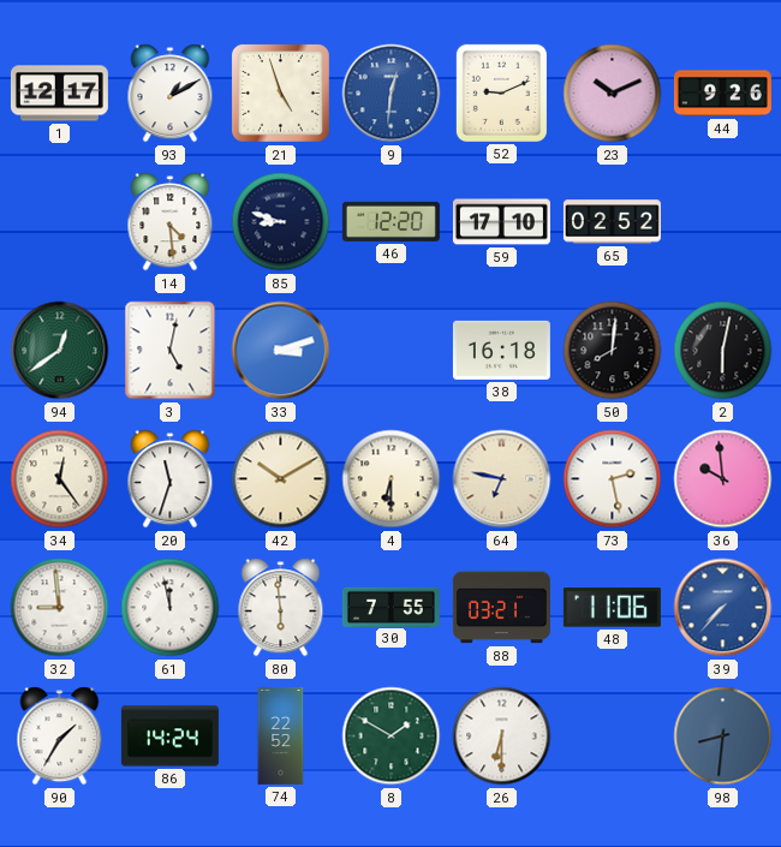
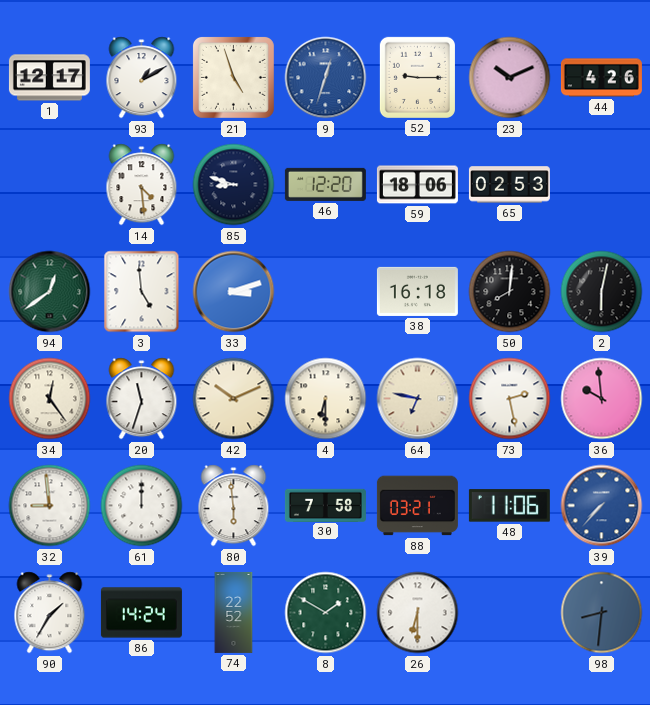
9: 12:31 -> 12:33
52: 9:11 -> 9:15
44: 9:26 -> 4:26
59: 17:10 -> 18:06
65: 02:52 -> 02:53
3: 5:02 -> 4:59
42: 10:10 -> 10:11
61: 11:58 -> 12:00
30: 7:55 -> 7:58
